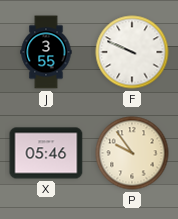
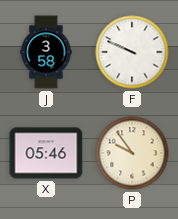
J: 3:55 -> 3:58
